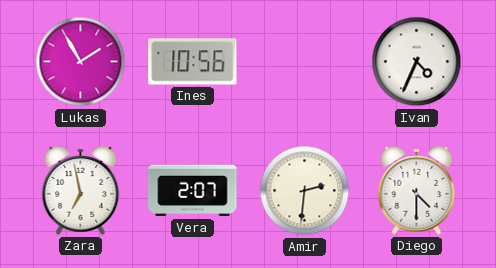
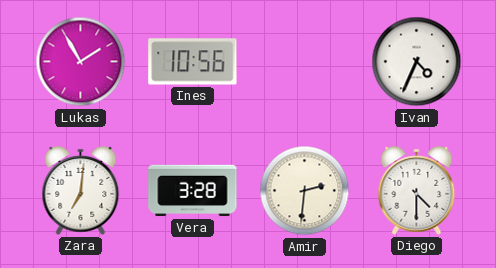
Zara: 6:58 -> 7:01
Vera: 2:07 -> 3:28
